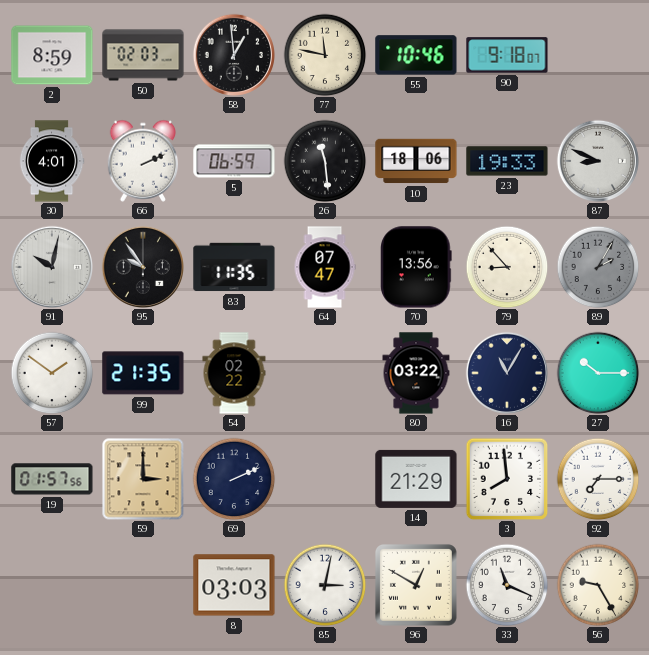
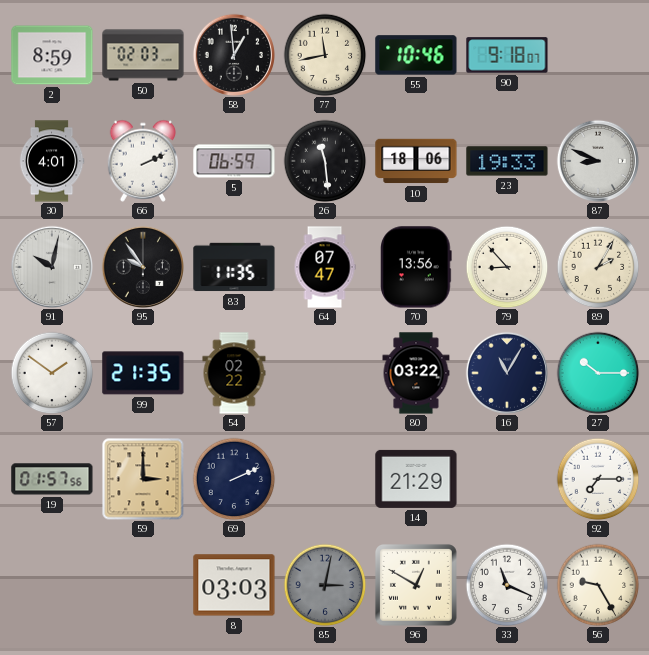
77: 11:47 -> 11:43
89 dial: grey -> cream
3: 7:59 -> none
85 dial: white -> grey
